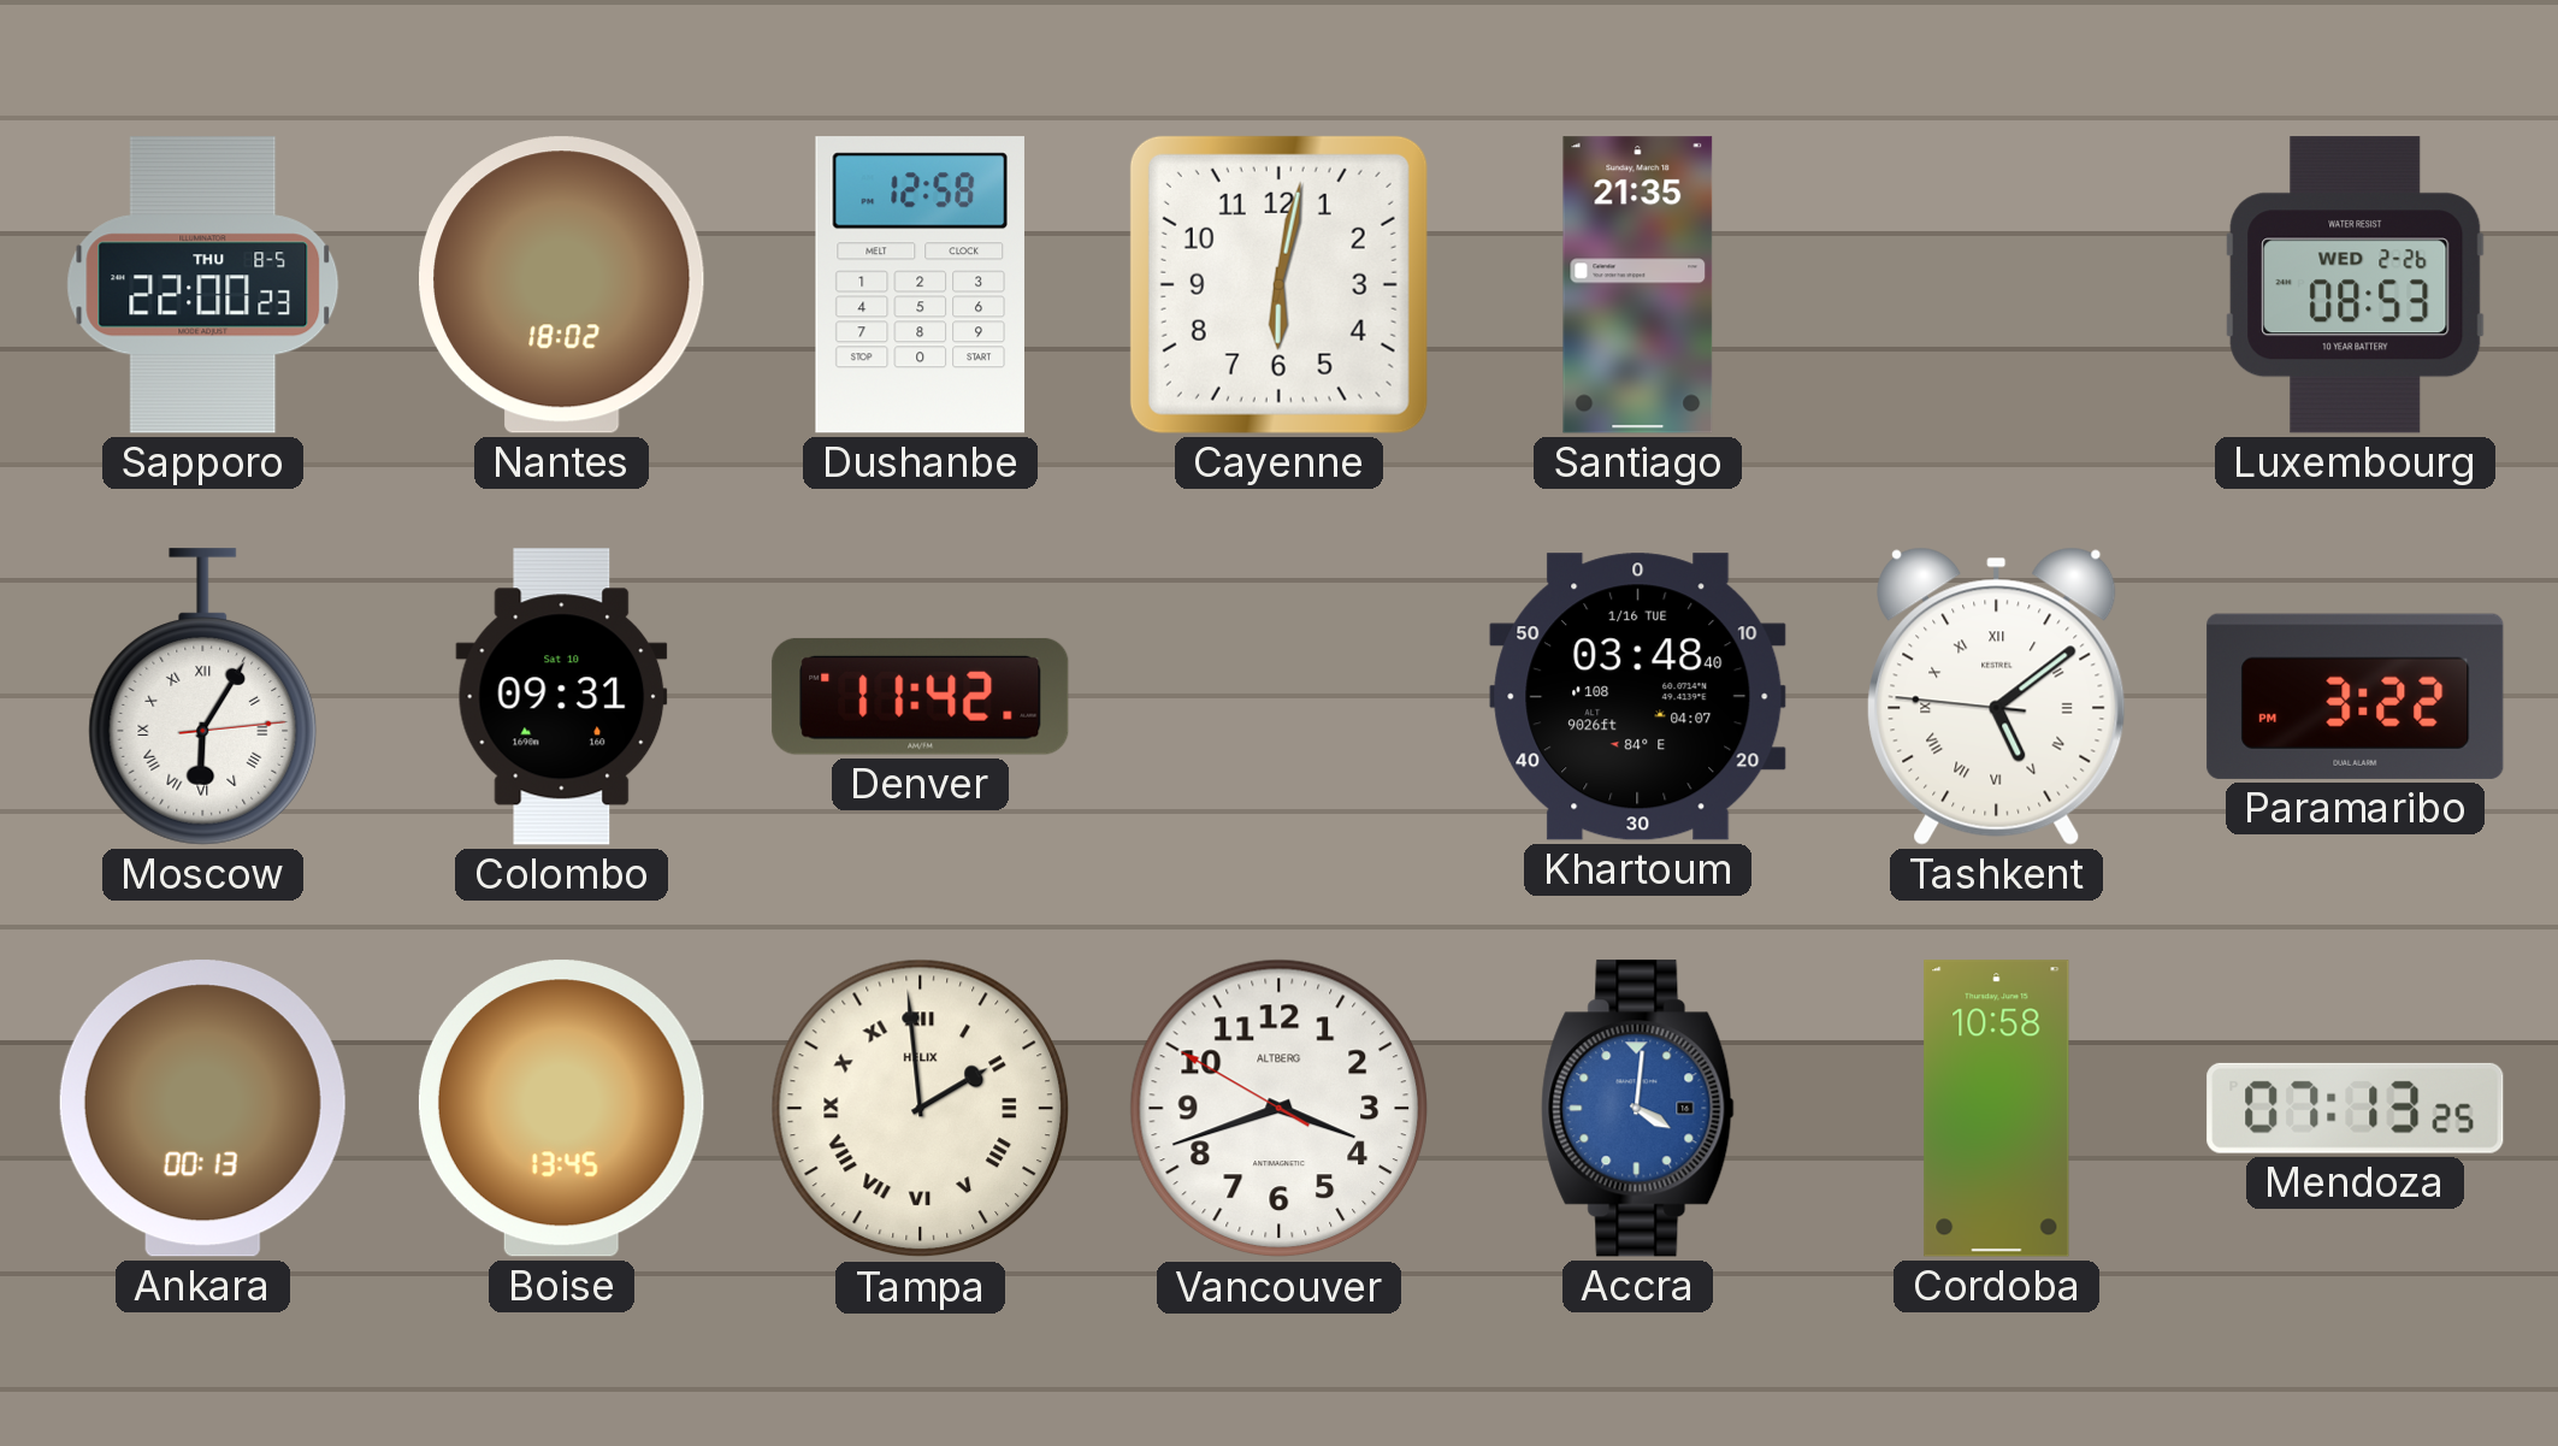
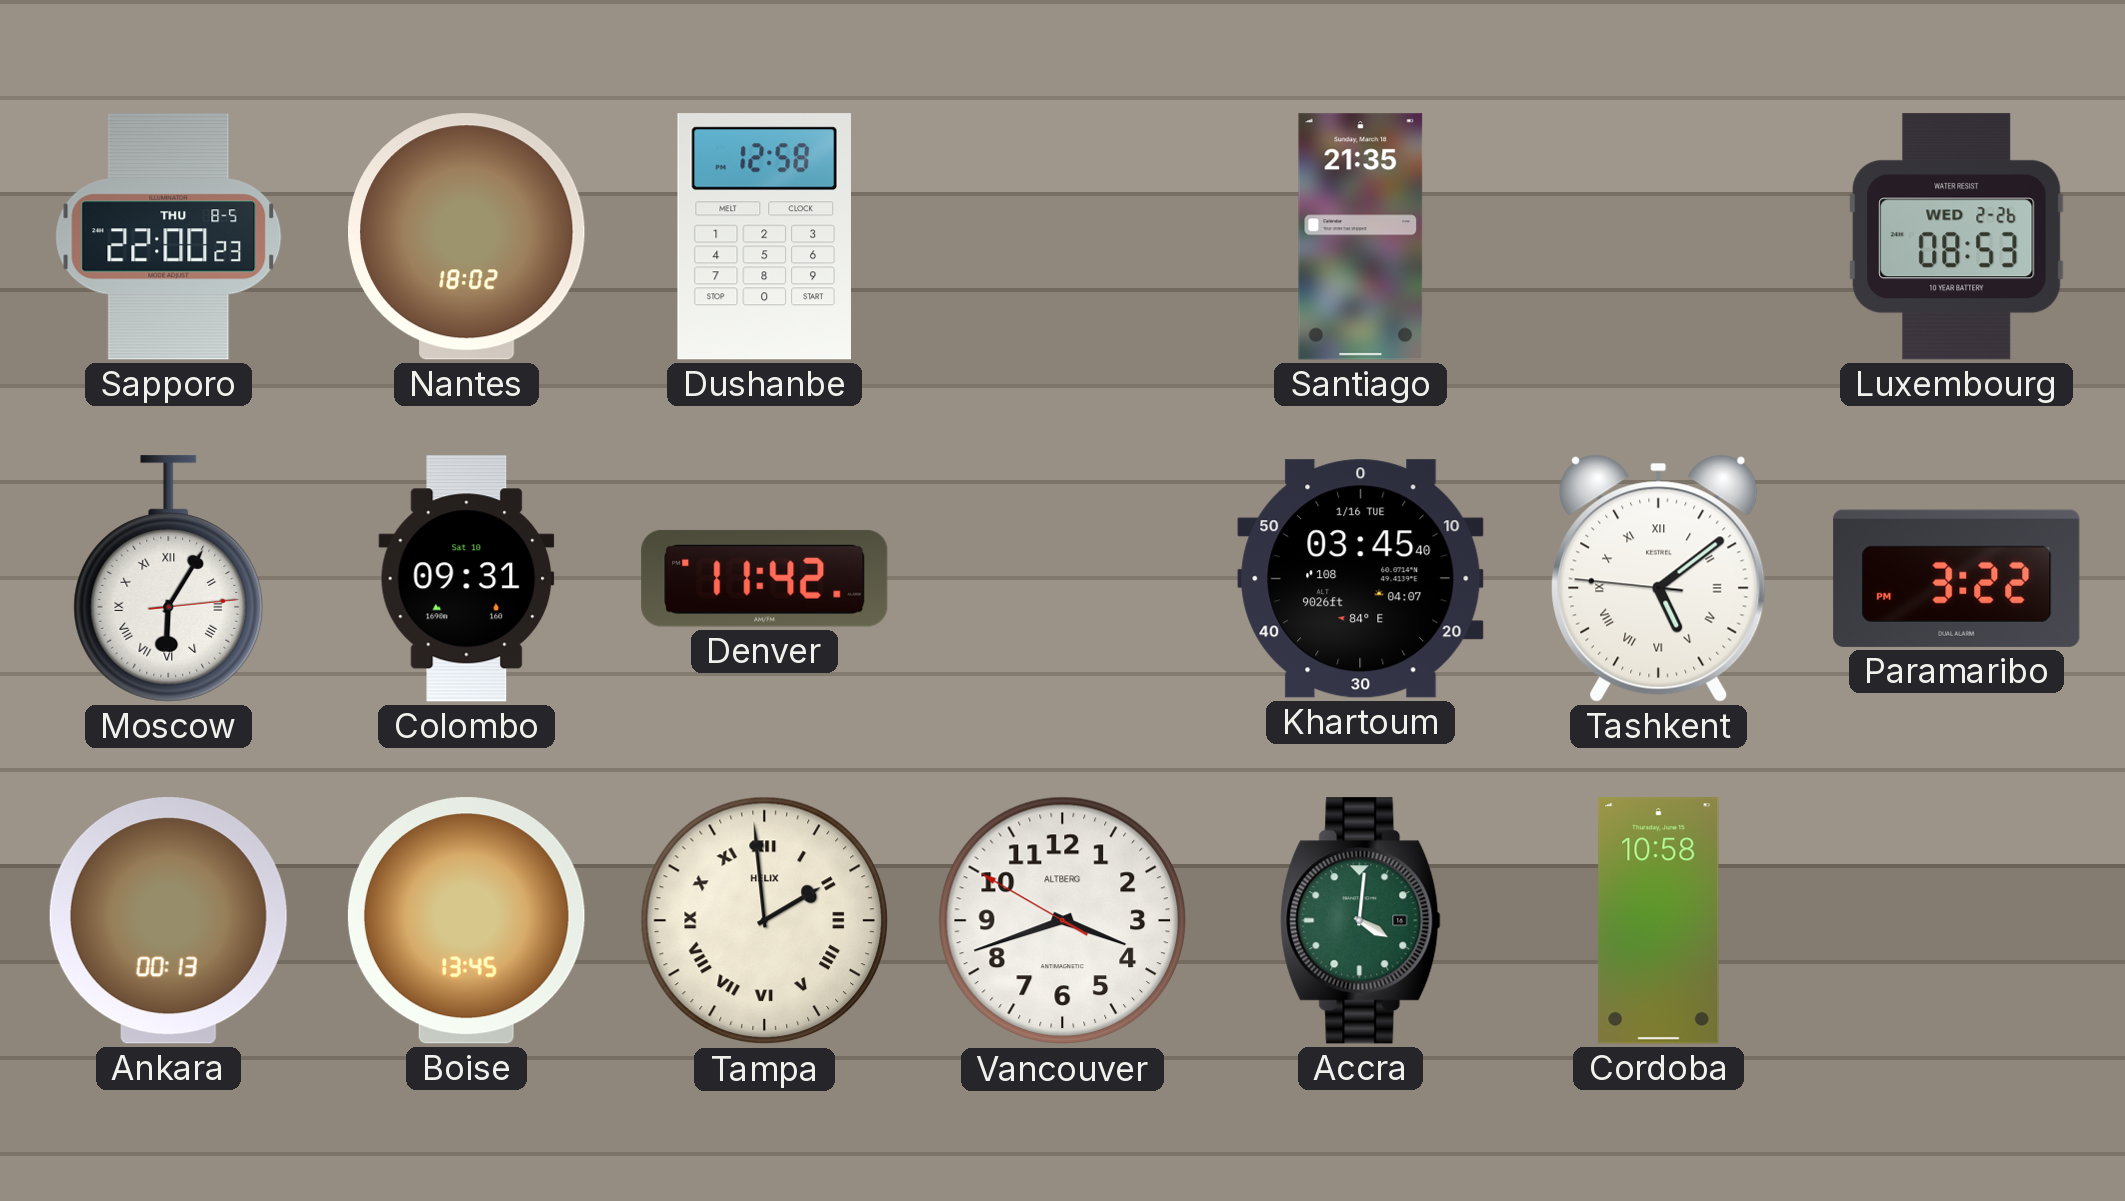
Cayenne: 6:02 -> none
Khartoum: 03:48 -> 03:45
Accra dial: blue -> green
Mendoza: 07:13 -> none
